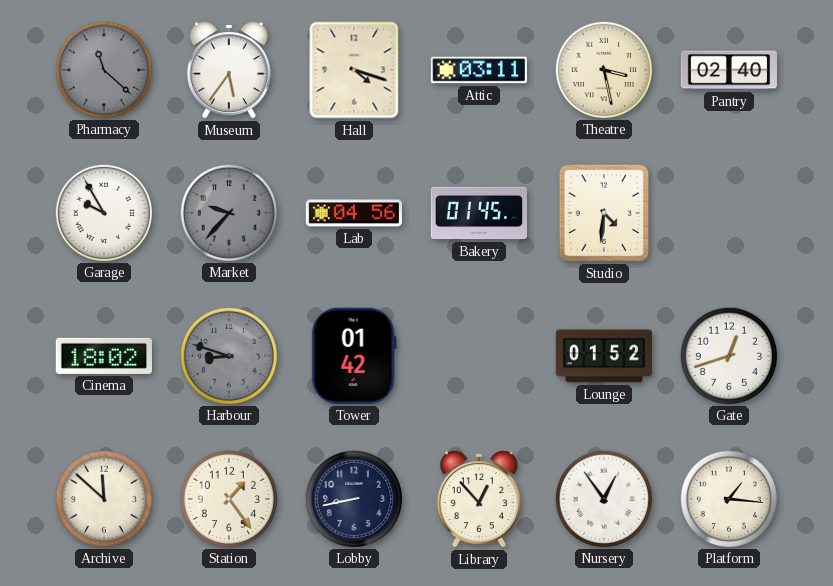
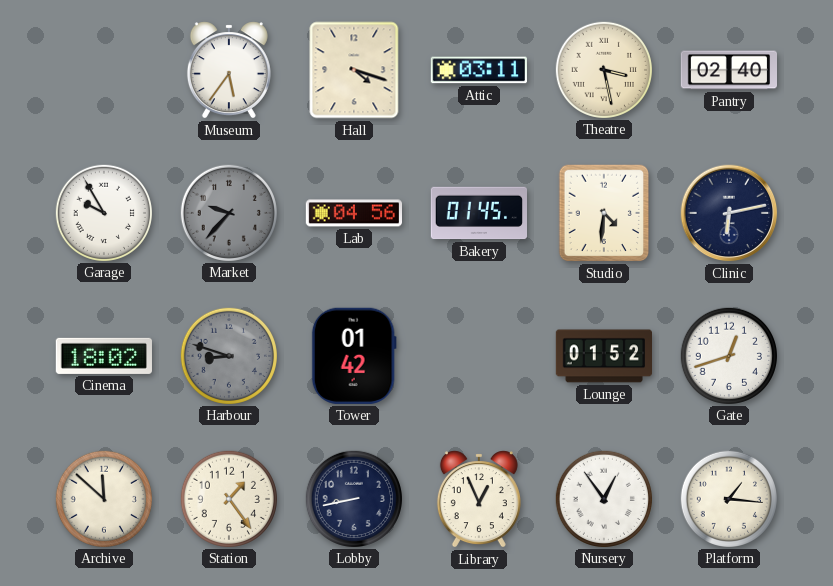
Pharmacy: 11:22 -> none
Clinic: none -> 6:13
Library: 12:53 -> 12:56
